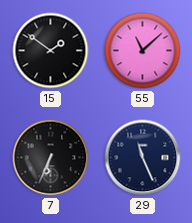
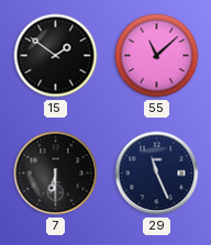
7: 6:34 -> 6:30
